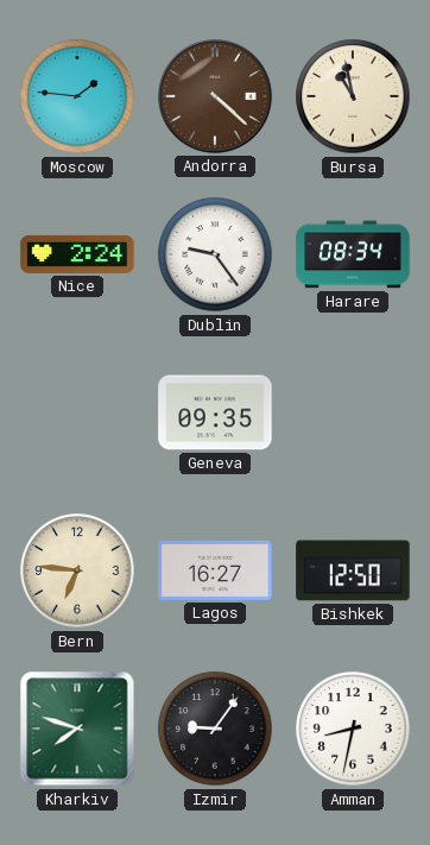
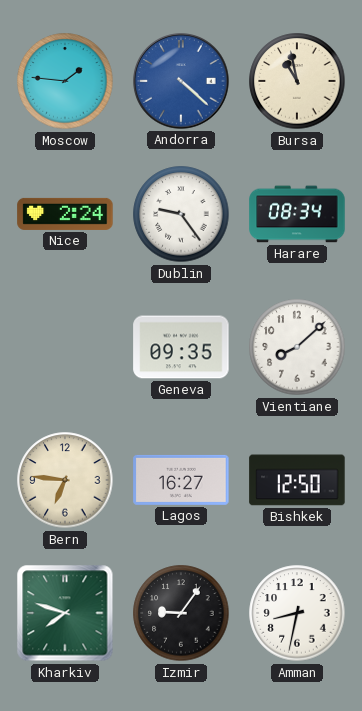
Andorra dial: brown -> blue
Vientiane: none -> 8:08
